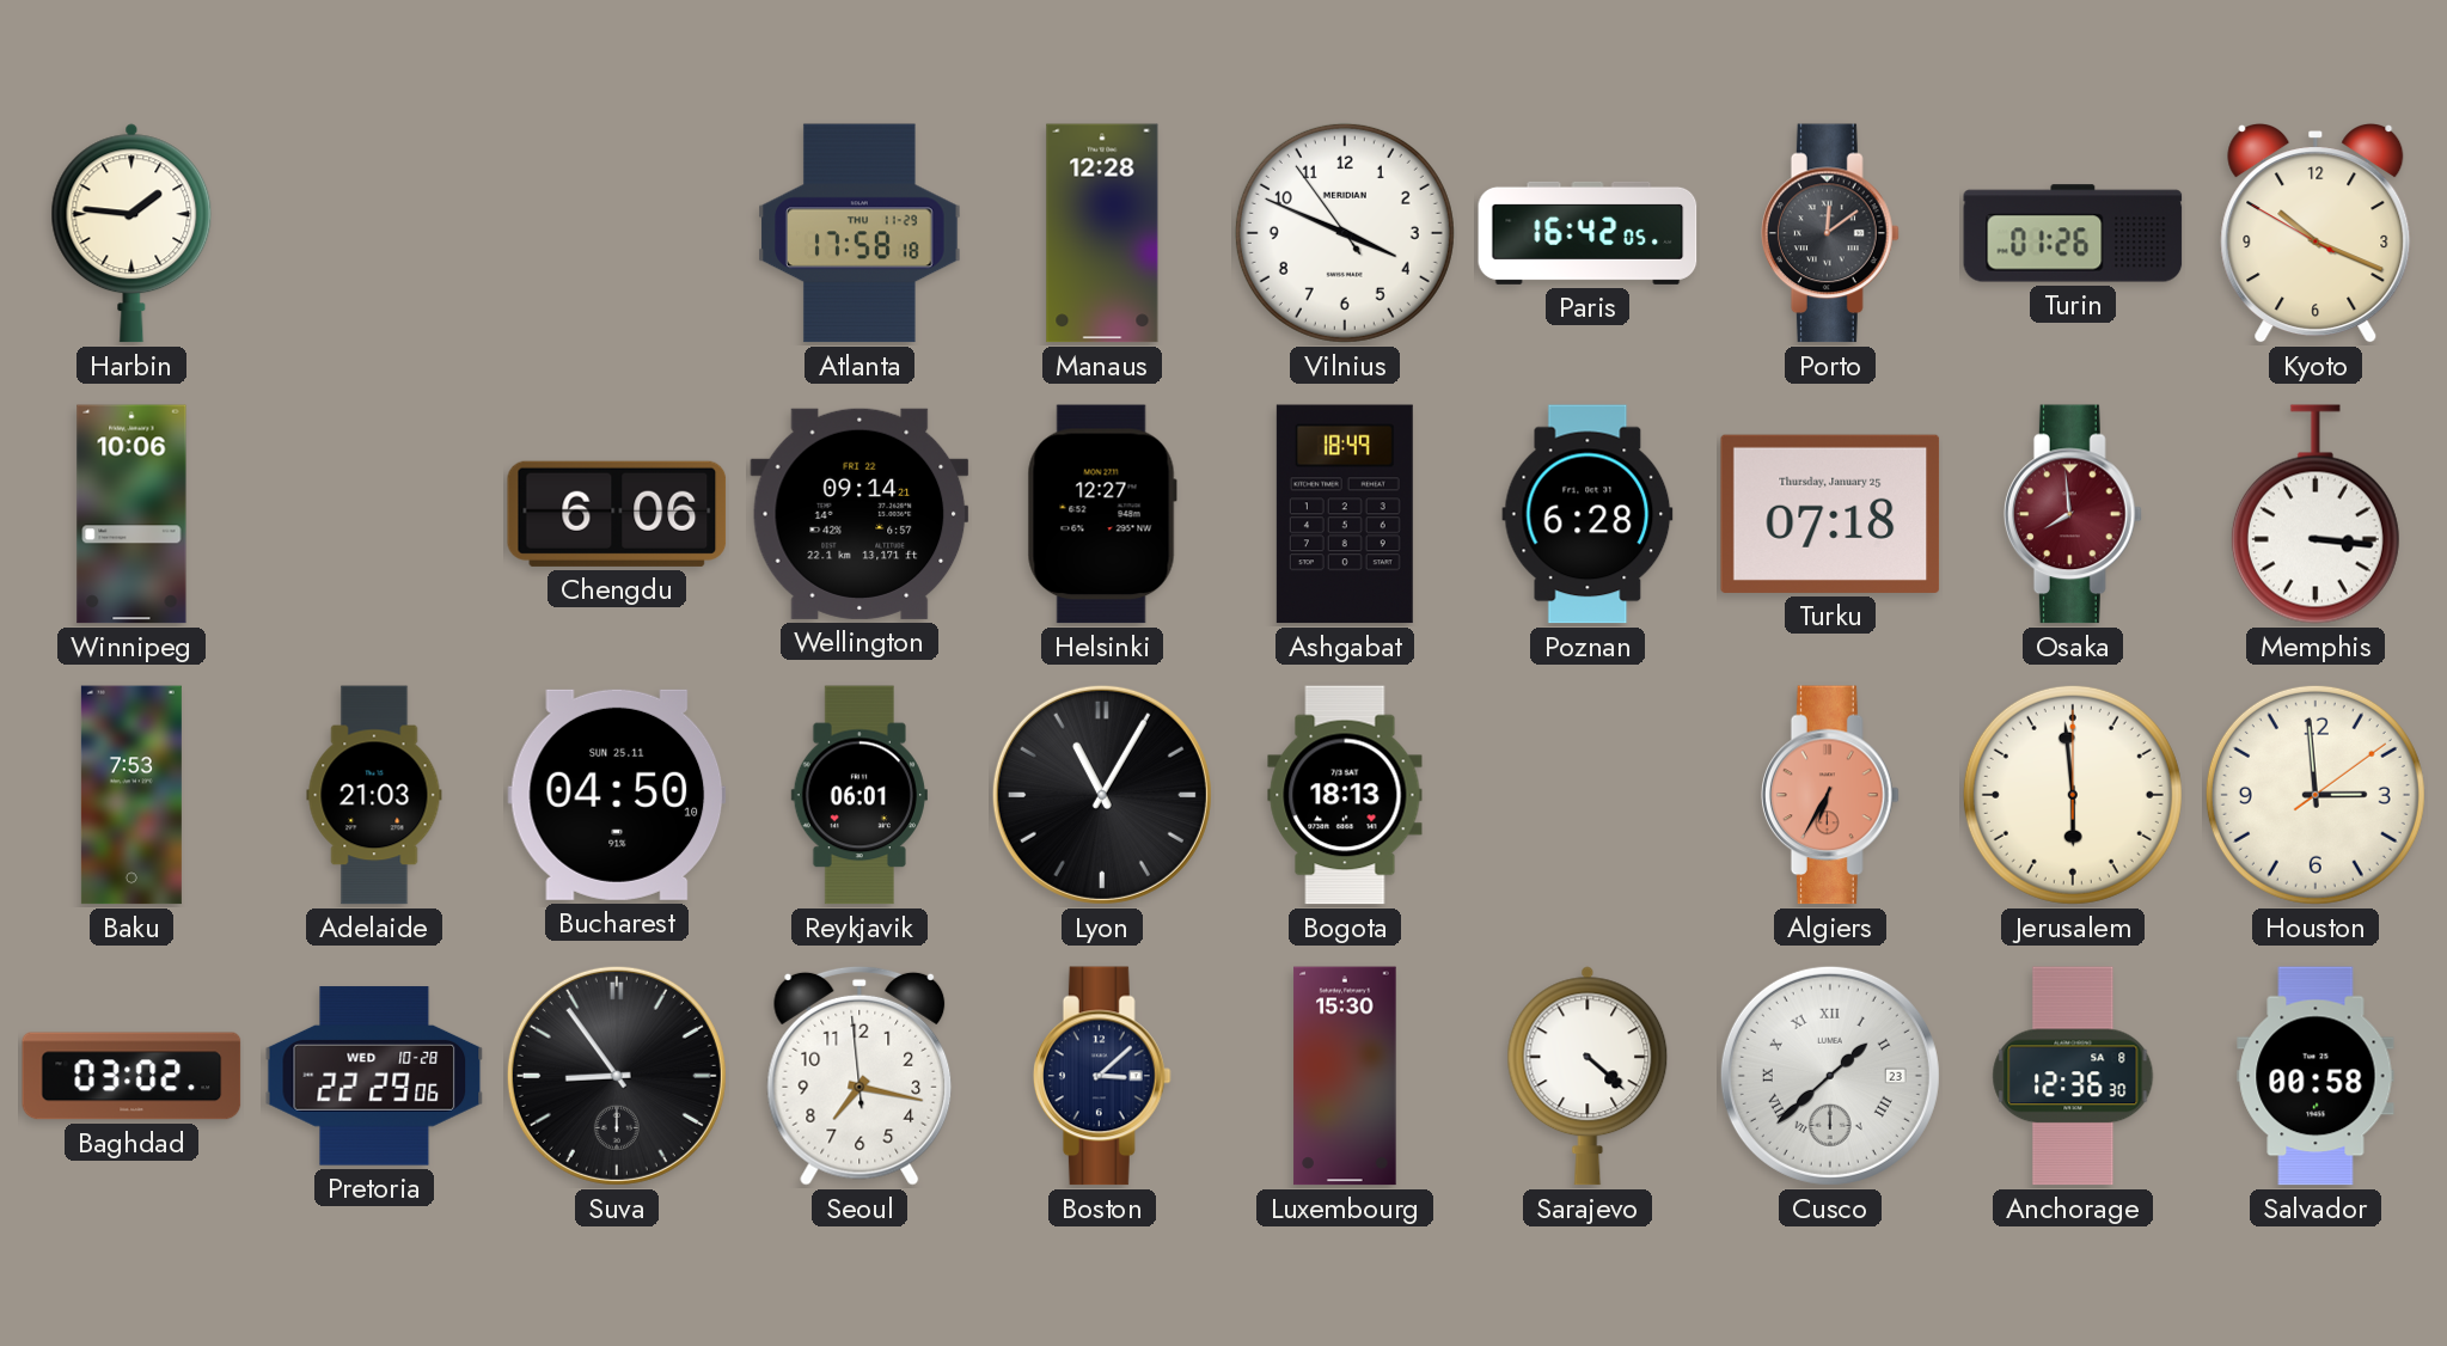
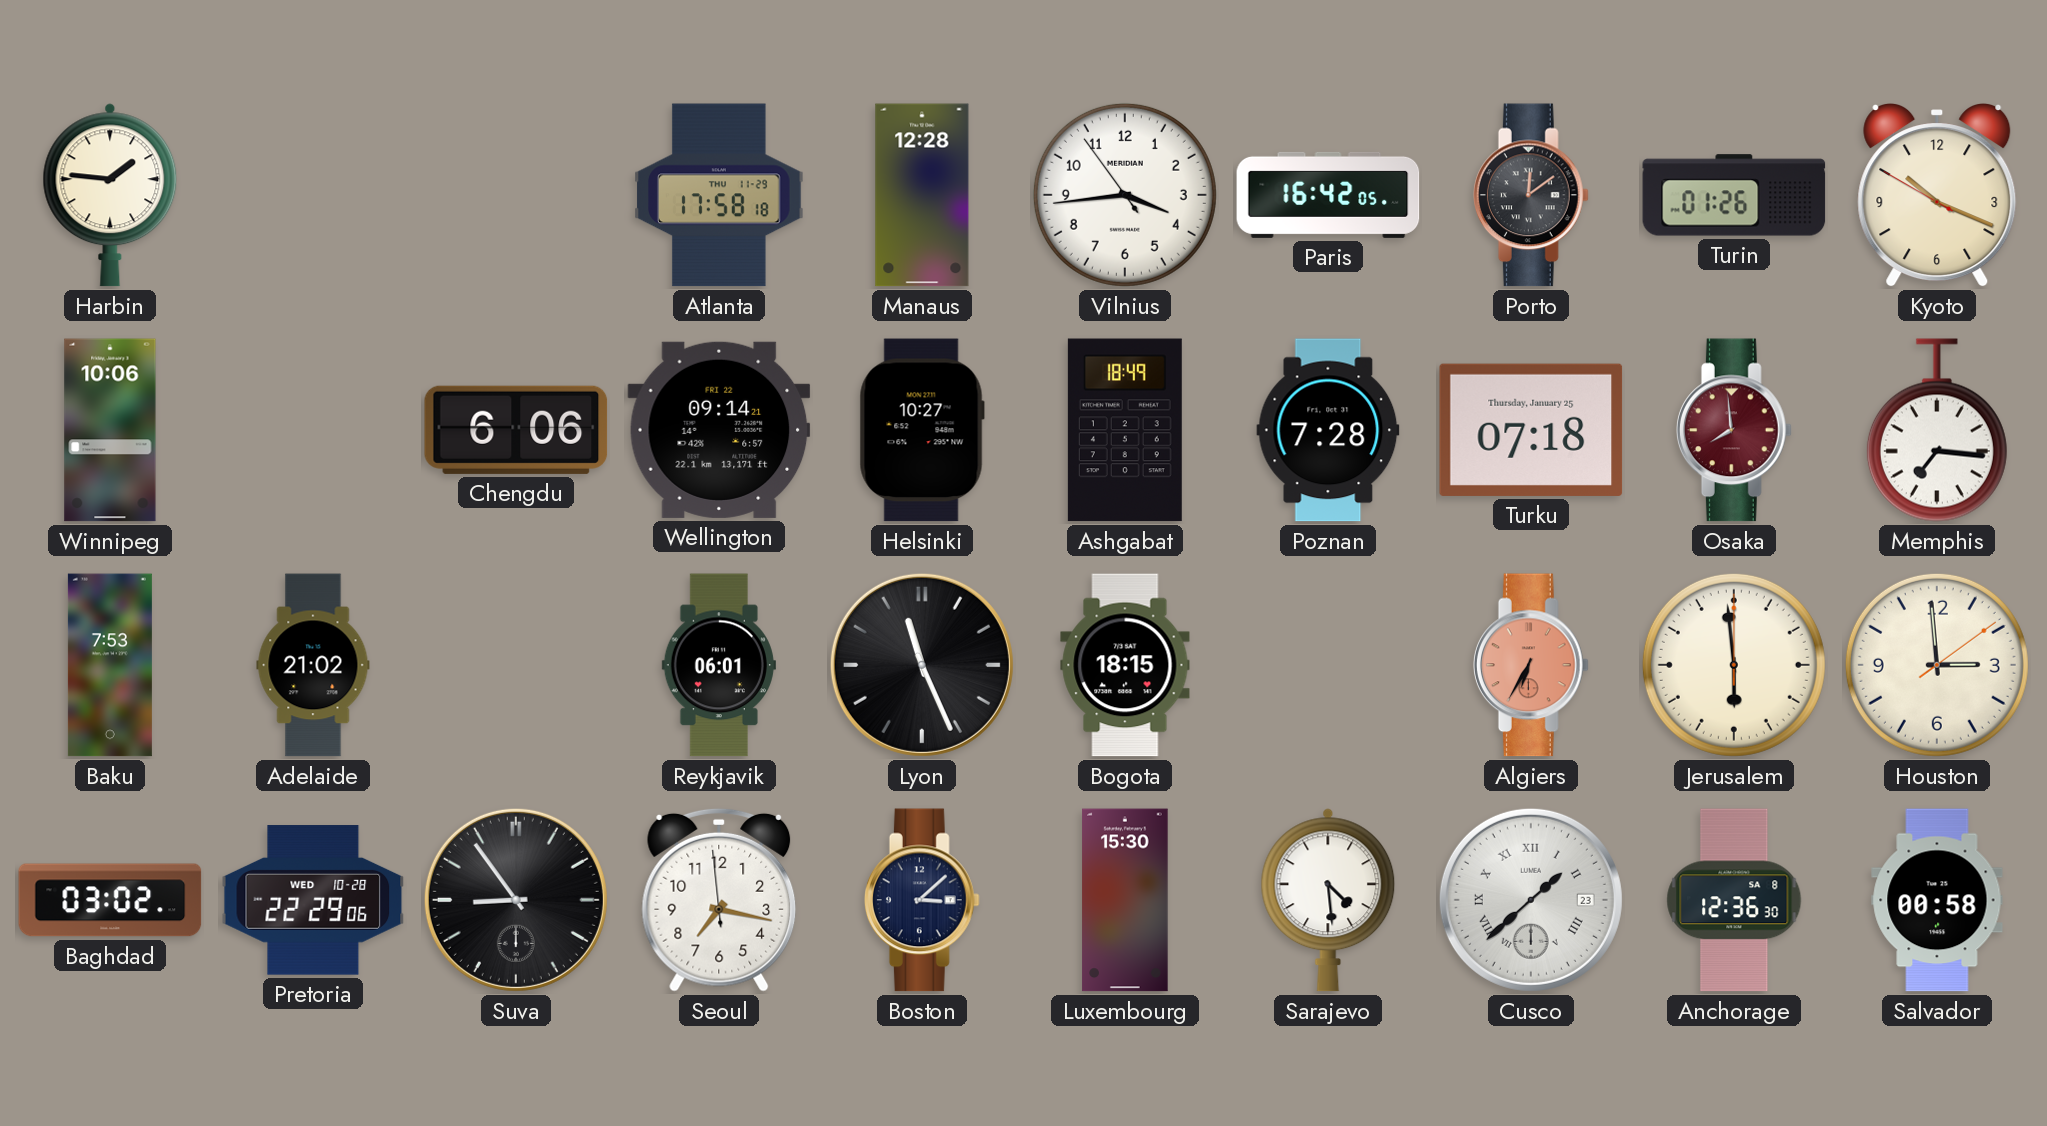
Vilnius: 3:48 -> 3:43
Helsinki: 12:27 -> 10:27
Poznan: 6:28 -> 7:28
Memphis: 3:16 -> 7:16
Adelaide: 21:03 -> 21:02
Bucharest: 04:50 -> none
Lyon: 11:05 -> 11:26
Bogota: 18:13 -> 18:15
Sarajevo: 4:22 -> 4:29
